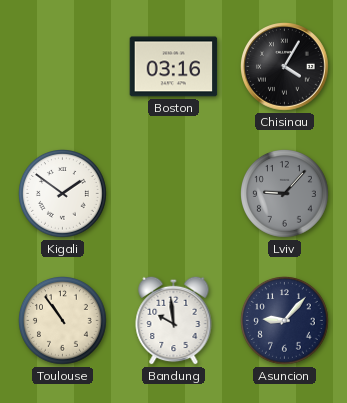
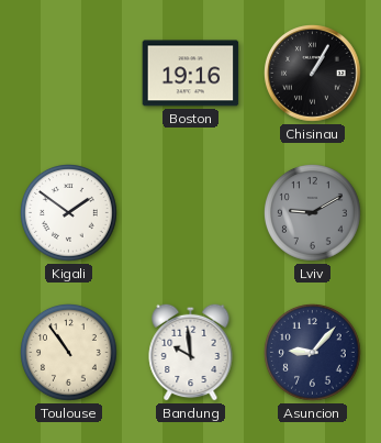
Boston: 03:16 -> 19:16
Chisinau: 4:05 -> 1:05
Lviv: 9:07 -> 9:10
